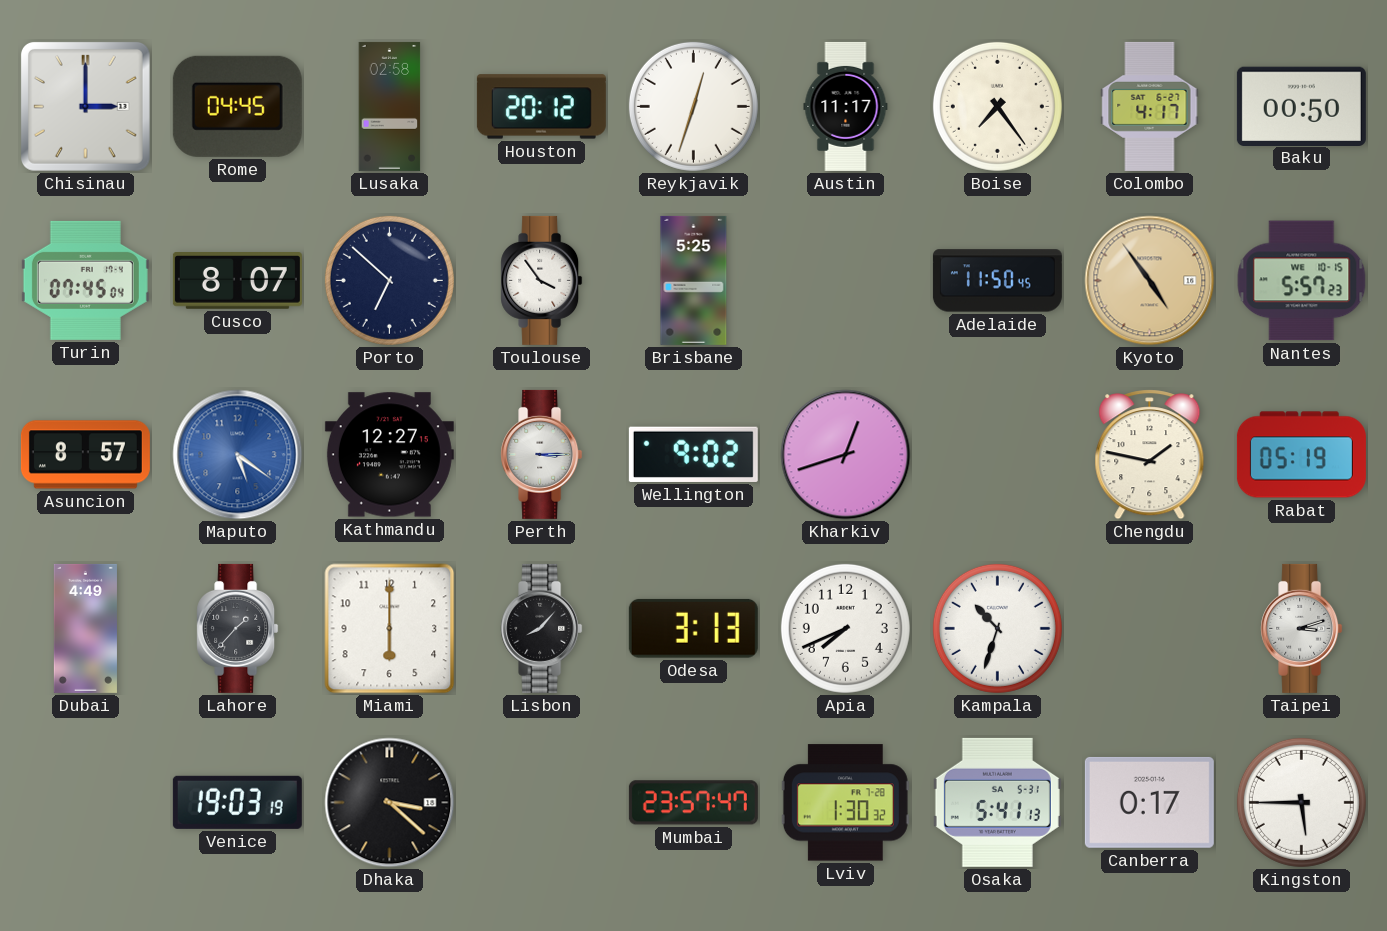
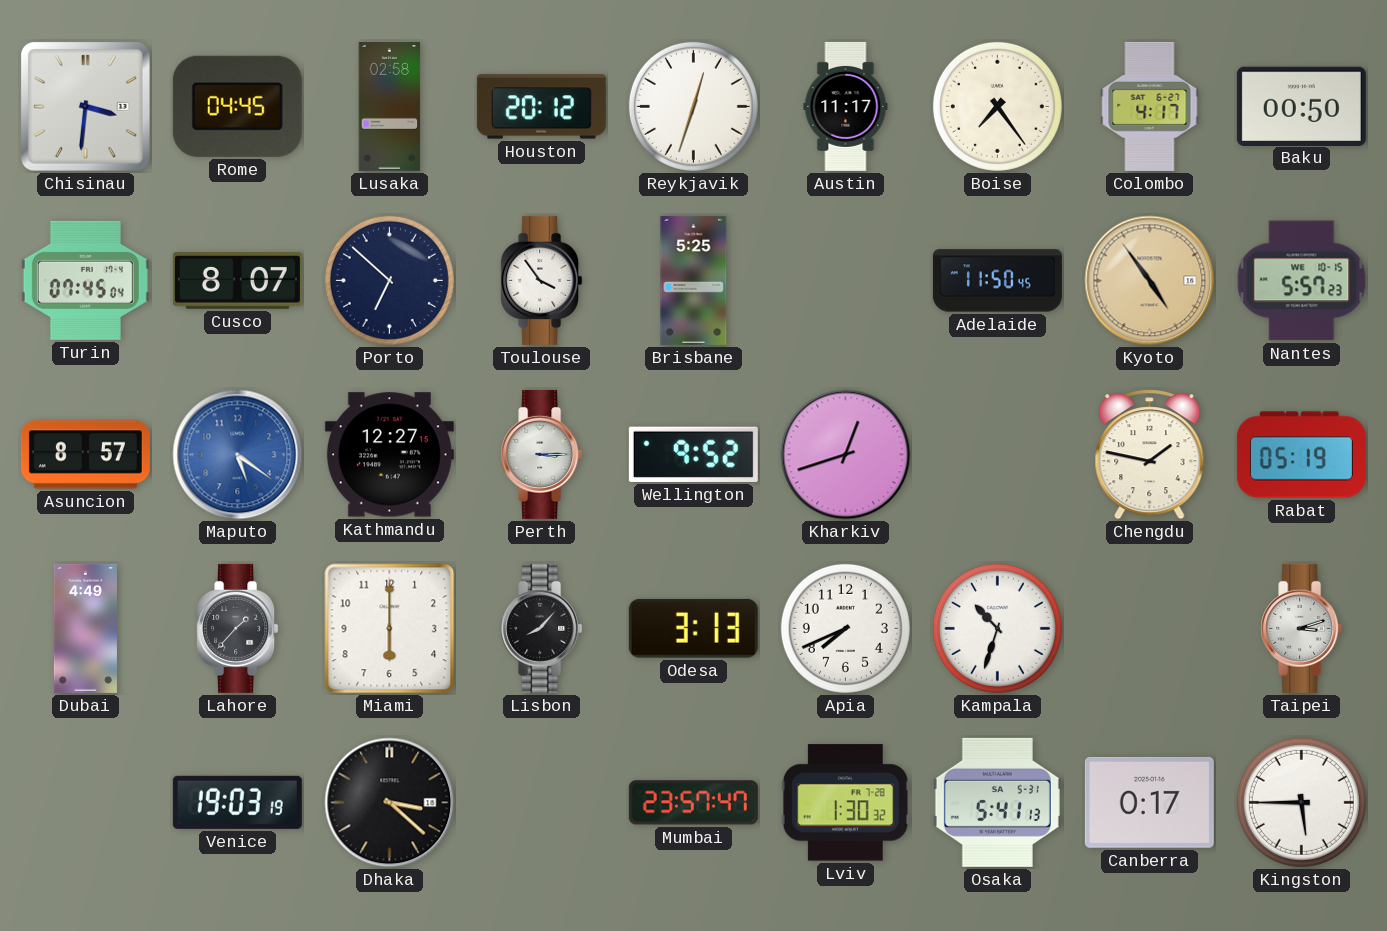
Chisinau: 3:00 -> 3:31
Wellington: 9:02 -> 9:52
